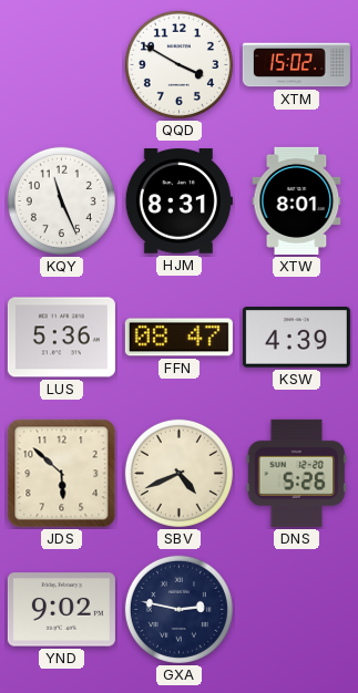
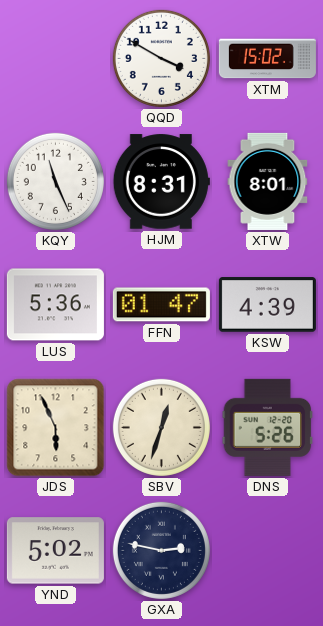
FFN: 08:47 -> 01:47
JDS: 5:52 -> 5:56
SBV: 4:41 -> 12:33
YND: 9:02 -> 5:02
